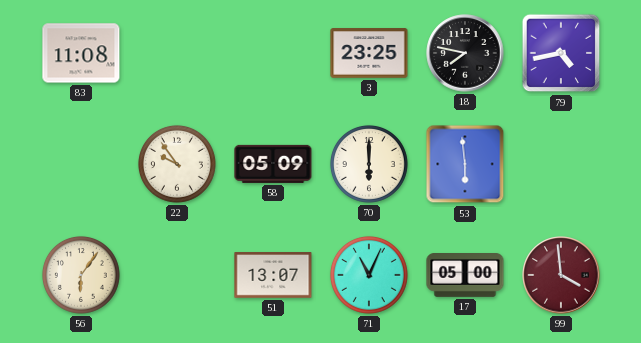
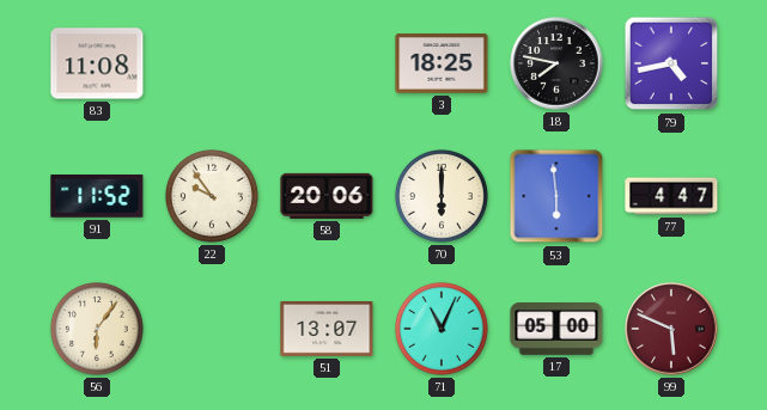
3: 23:25 -> 18:25
91: none -> 11:52
58: 05:09 -> 20:06
77: none -> 4:47
99: 3:59 -> 5:49
